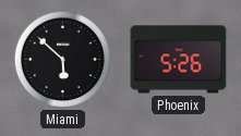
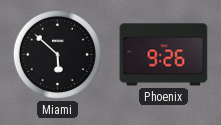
Phoenix: 5:26 -> 9:26
